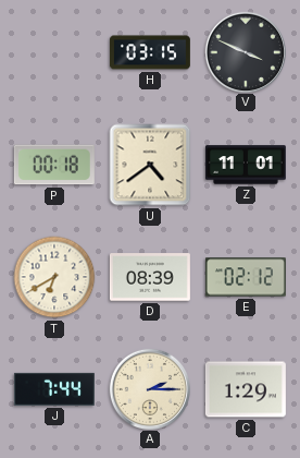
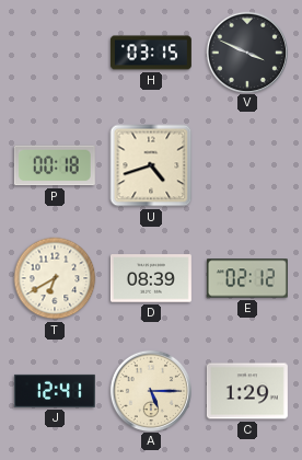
U: 4:39 -> 4:42
Z: 11:01 -> none
J: 7:44 -> 12:41
A: 2:15 -> 5:15
